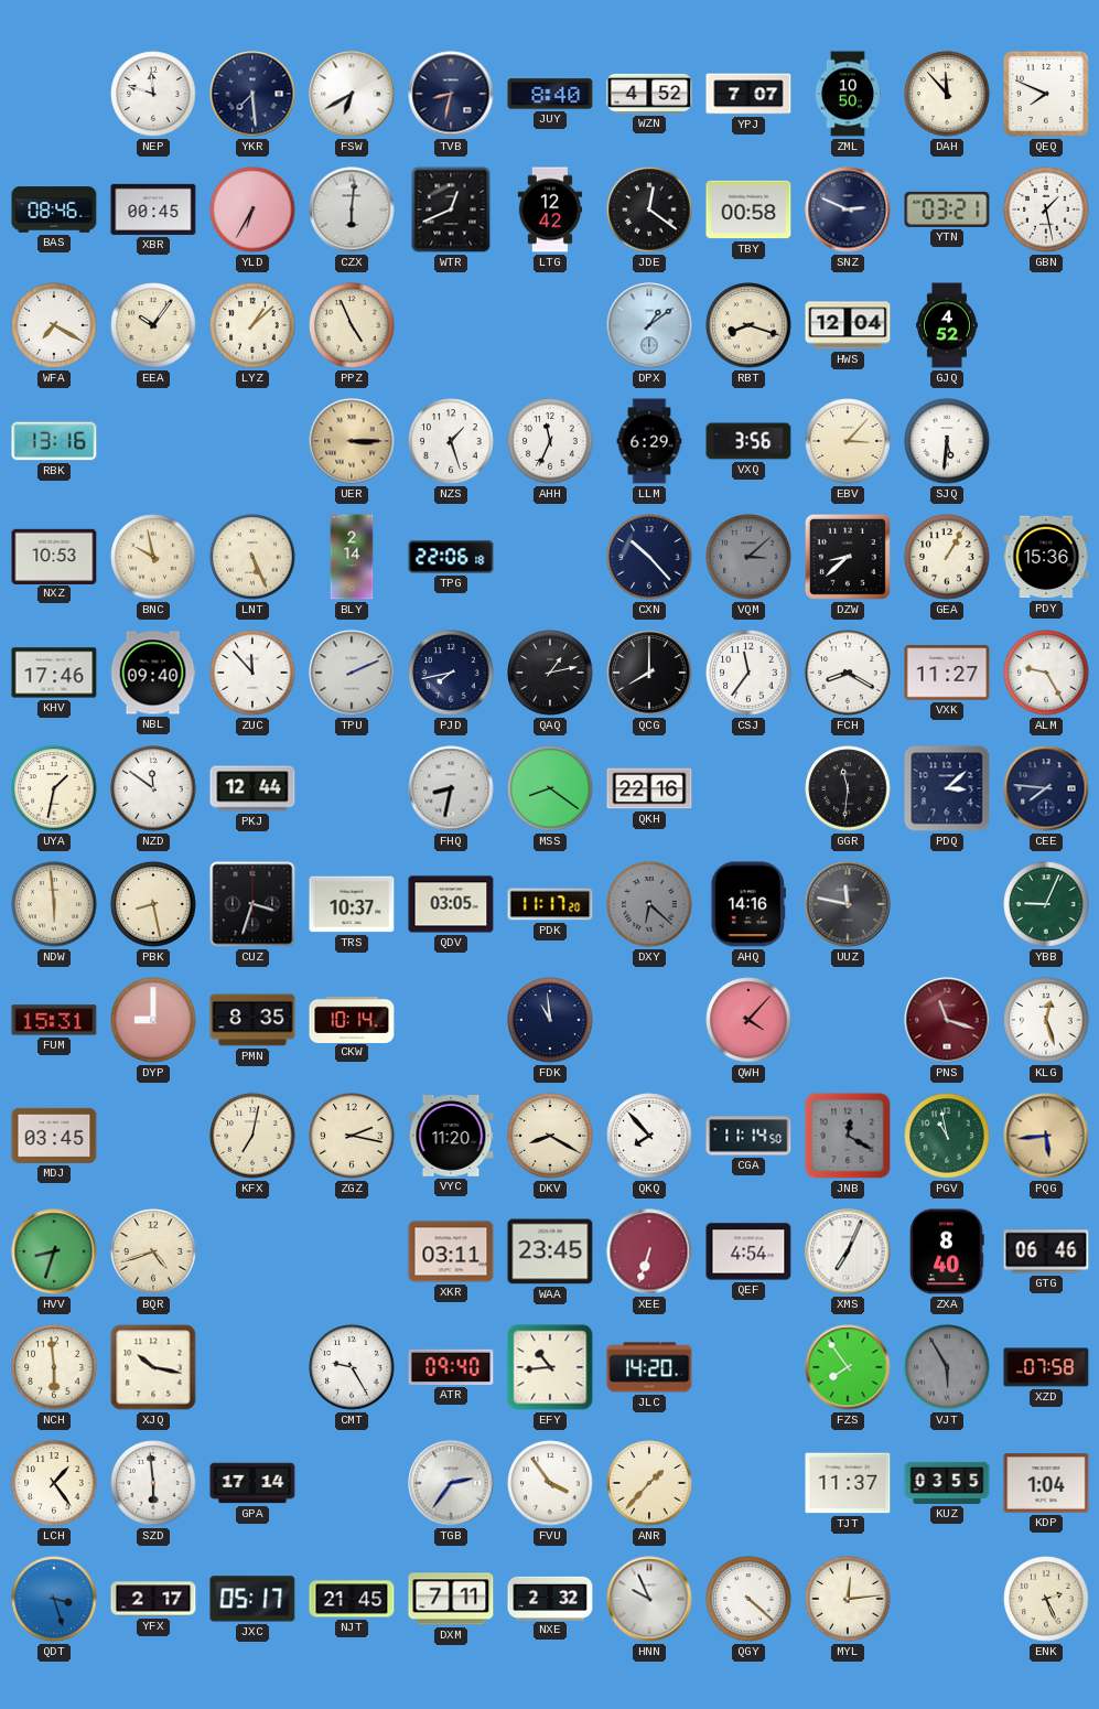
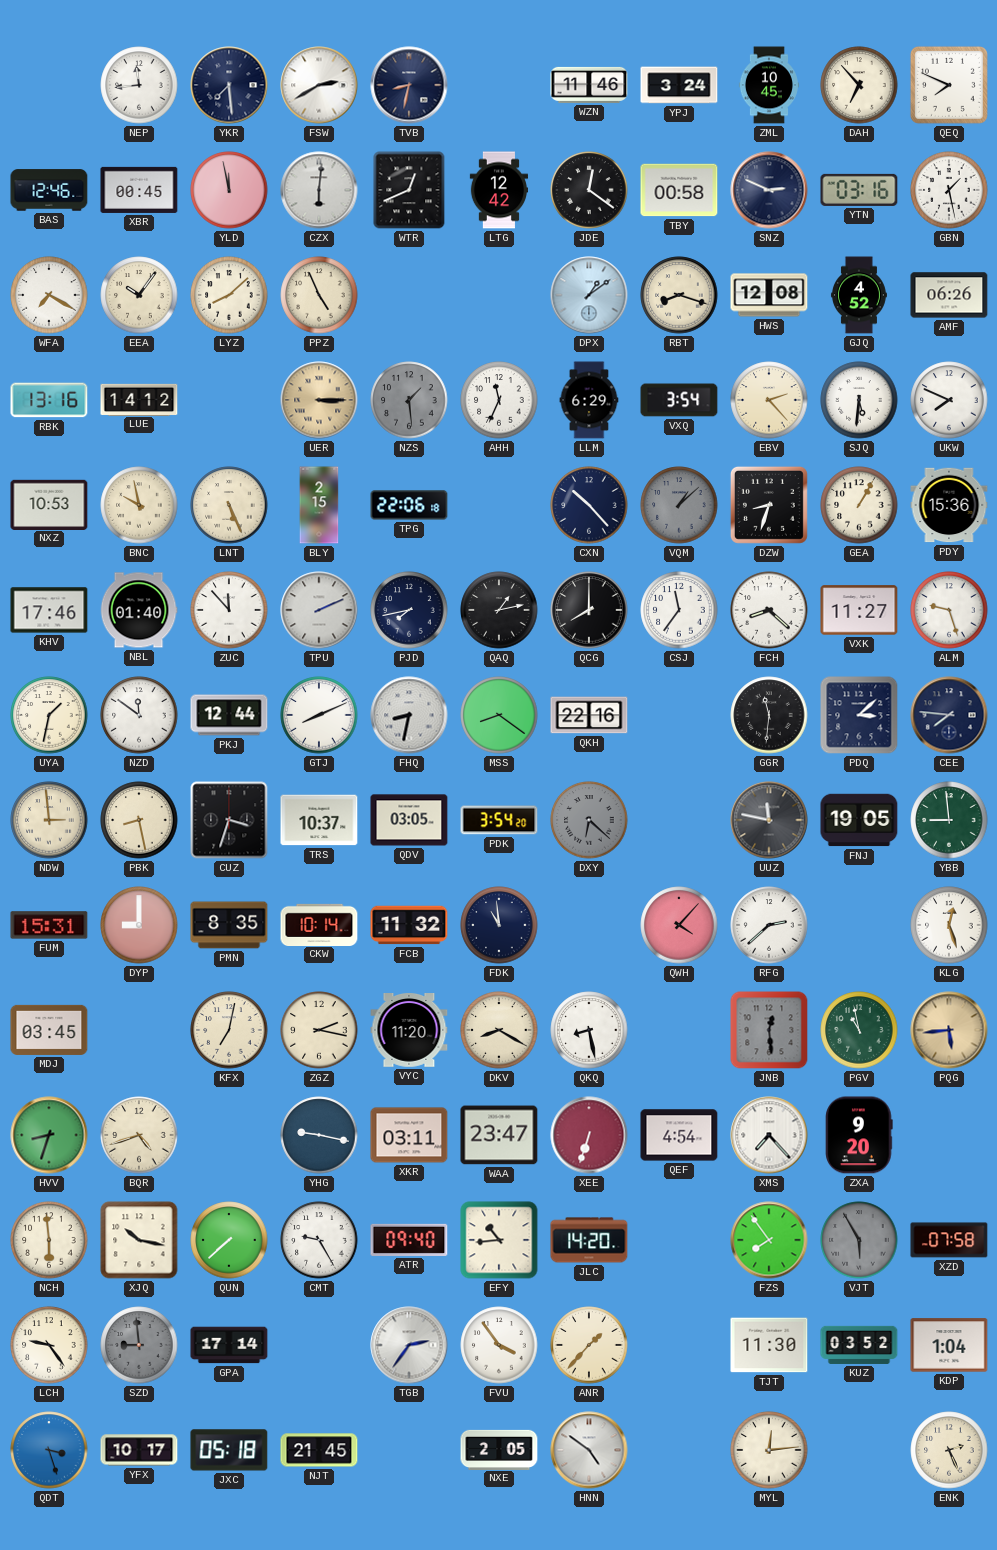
NEP: 11:48 -> 11:44
FSW: 6:40 -> 2:40
JUY: 8:40 -> none
WZN: 4:52 -> 11:46
YPJ: 7:07 -> 3:24
ZML: 10:50 -> 10:45
DAH: 11:53 -> 6:53
BAS: 08:46 -> 12:46
YLD: 6:35 -> 11:58
YTN: 03:21 -> 03:16
LYZ: 1:08 -> 8:08
HWS: 12:04 -> 12:08
AMF: none -> 06:26
LUE: none -> 14:12
NZS: 1:27 -> 1:29
NZS dial: white -> grey
VXQ: 3:56 -> 3:54
EBV: 3:07 -> 2:23
UKW: none -> 7:49
BLY: 2:14 -> 2:15
VQM: 3:08 -> 1:08
DZW: 8:38 -> 8:33
NBL: 09:40 -> 01:40
FCH: 8:20 -> 8:22
ALM: 9:25 -> 9:27
GTJ: none -> 8:11
NDW: 5:59 -> 2:59
PDK: 11:17 -> 3:54
AHQ: 14:16 -> none
FNJ: none -> 19:05
YBB: 9:04 -> 8:59
FCB: none -> 11:32
RFG: none -> 2:38
PNS: 11:18 -> none
QKQ: 7:53 -> 8:28
CGA: 11:14 -> none
JNB: 12:20 -> 12:29
YHG: none -> 9:17
WAA: 23:45 -> 23:47
XMS: 7:04 -> 7:23
ZXA: 8:40 -> 9:20
GTG: 06:46 -> none
QUN: none -> 7:38
LCH: 1:24 -> 9:24
SZD: 5:59 -> 8:59
SZD dial: white -> grey
TJT: 11:37 -> 11:30
KUZ: 03:55 -> 03:52
YFX: 2:17 -> 10:17
JXC: 05:17 -> 05:18
DXM: 7:11 -> none
NXE: 2:32 -> 2:05
HNN: 9:56 -> 4:51
QGY: 4:22 -> none
